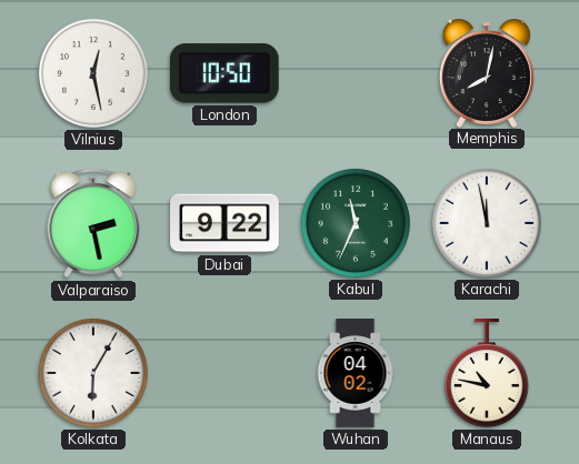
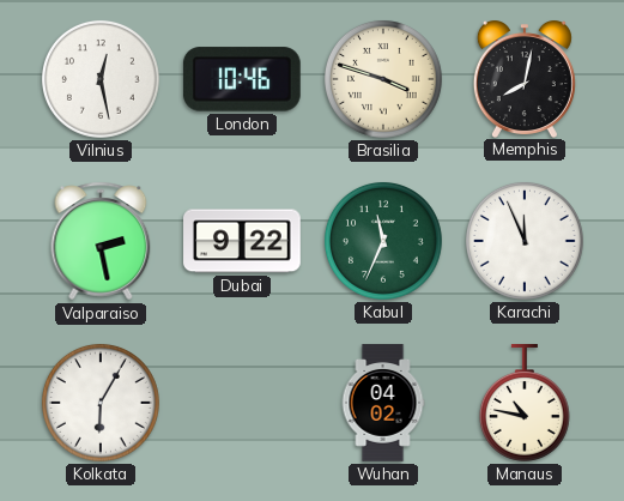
London: 10:50 -> 10:46
Brasilia: none -> 3:48
Karachi: 11:58 -> 11:56
